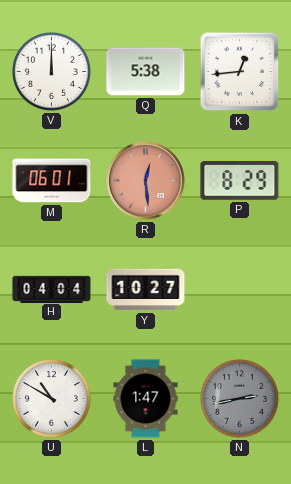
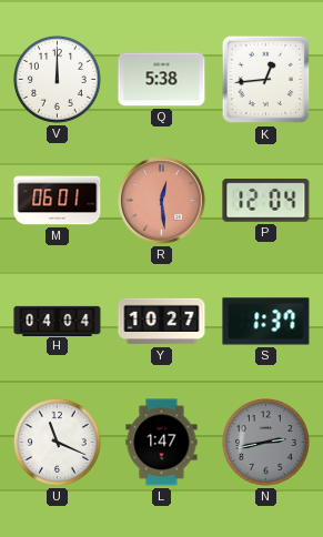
P: 8:29 -> 12:04
S: none -> 1:37
U: 10:50 -> 11:19
